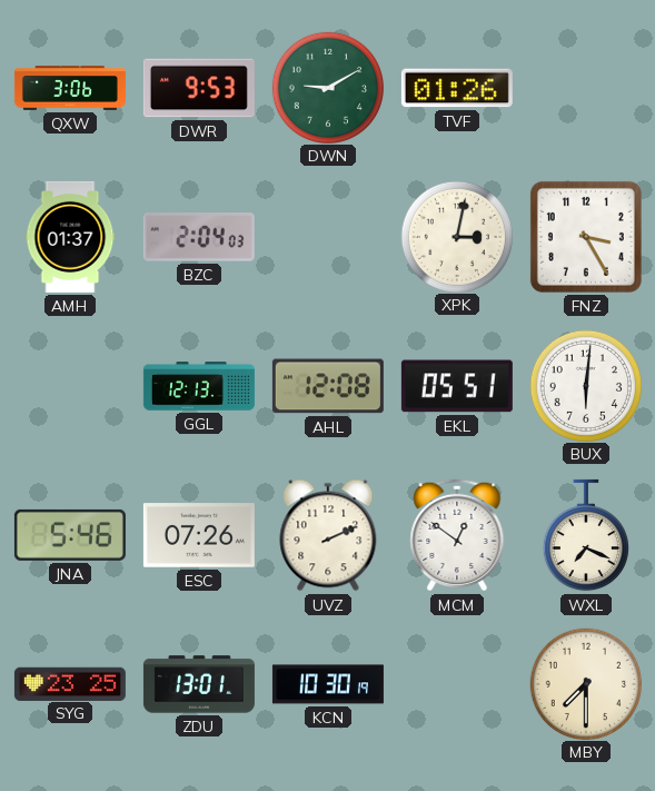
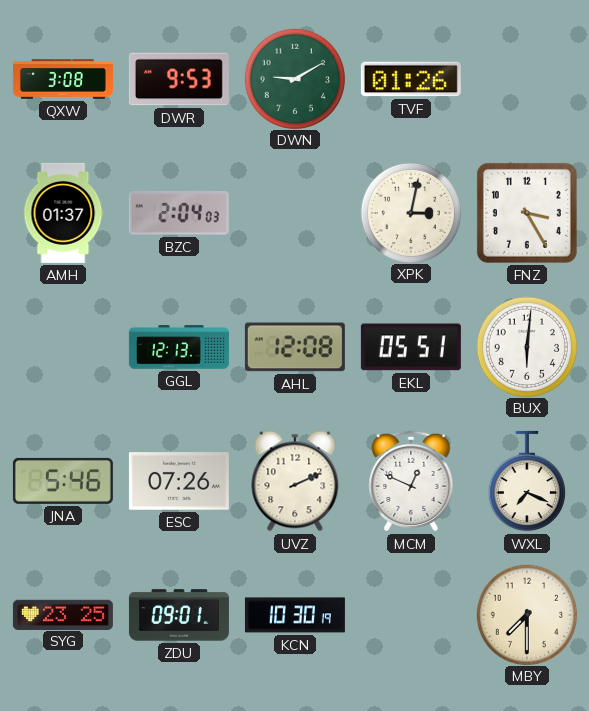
QXW: 3:06 -> 3:08
MCM: 12:51 -> 12:49
ZDU: 13:01 -> 09:01
